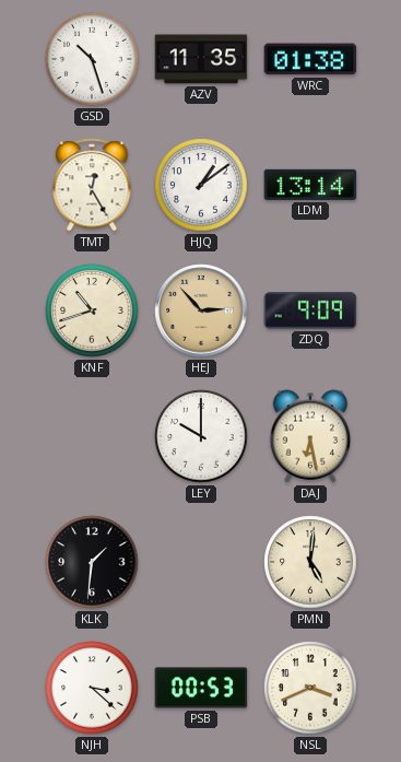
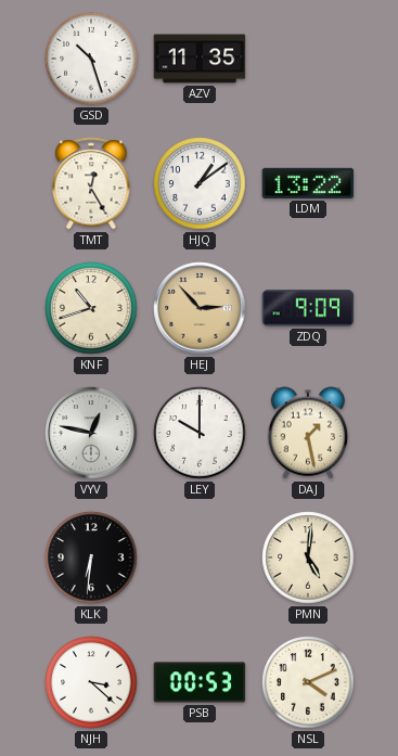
WRC: 01:38 -> none
LDM: 13:14 -> 13:22
VYV: none -> 12:47
DAJ: 6:28 -> 1:28
KLK: 1:31 -> 6:31
NSL: 3:41 -> 4:11
